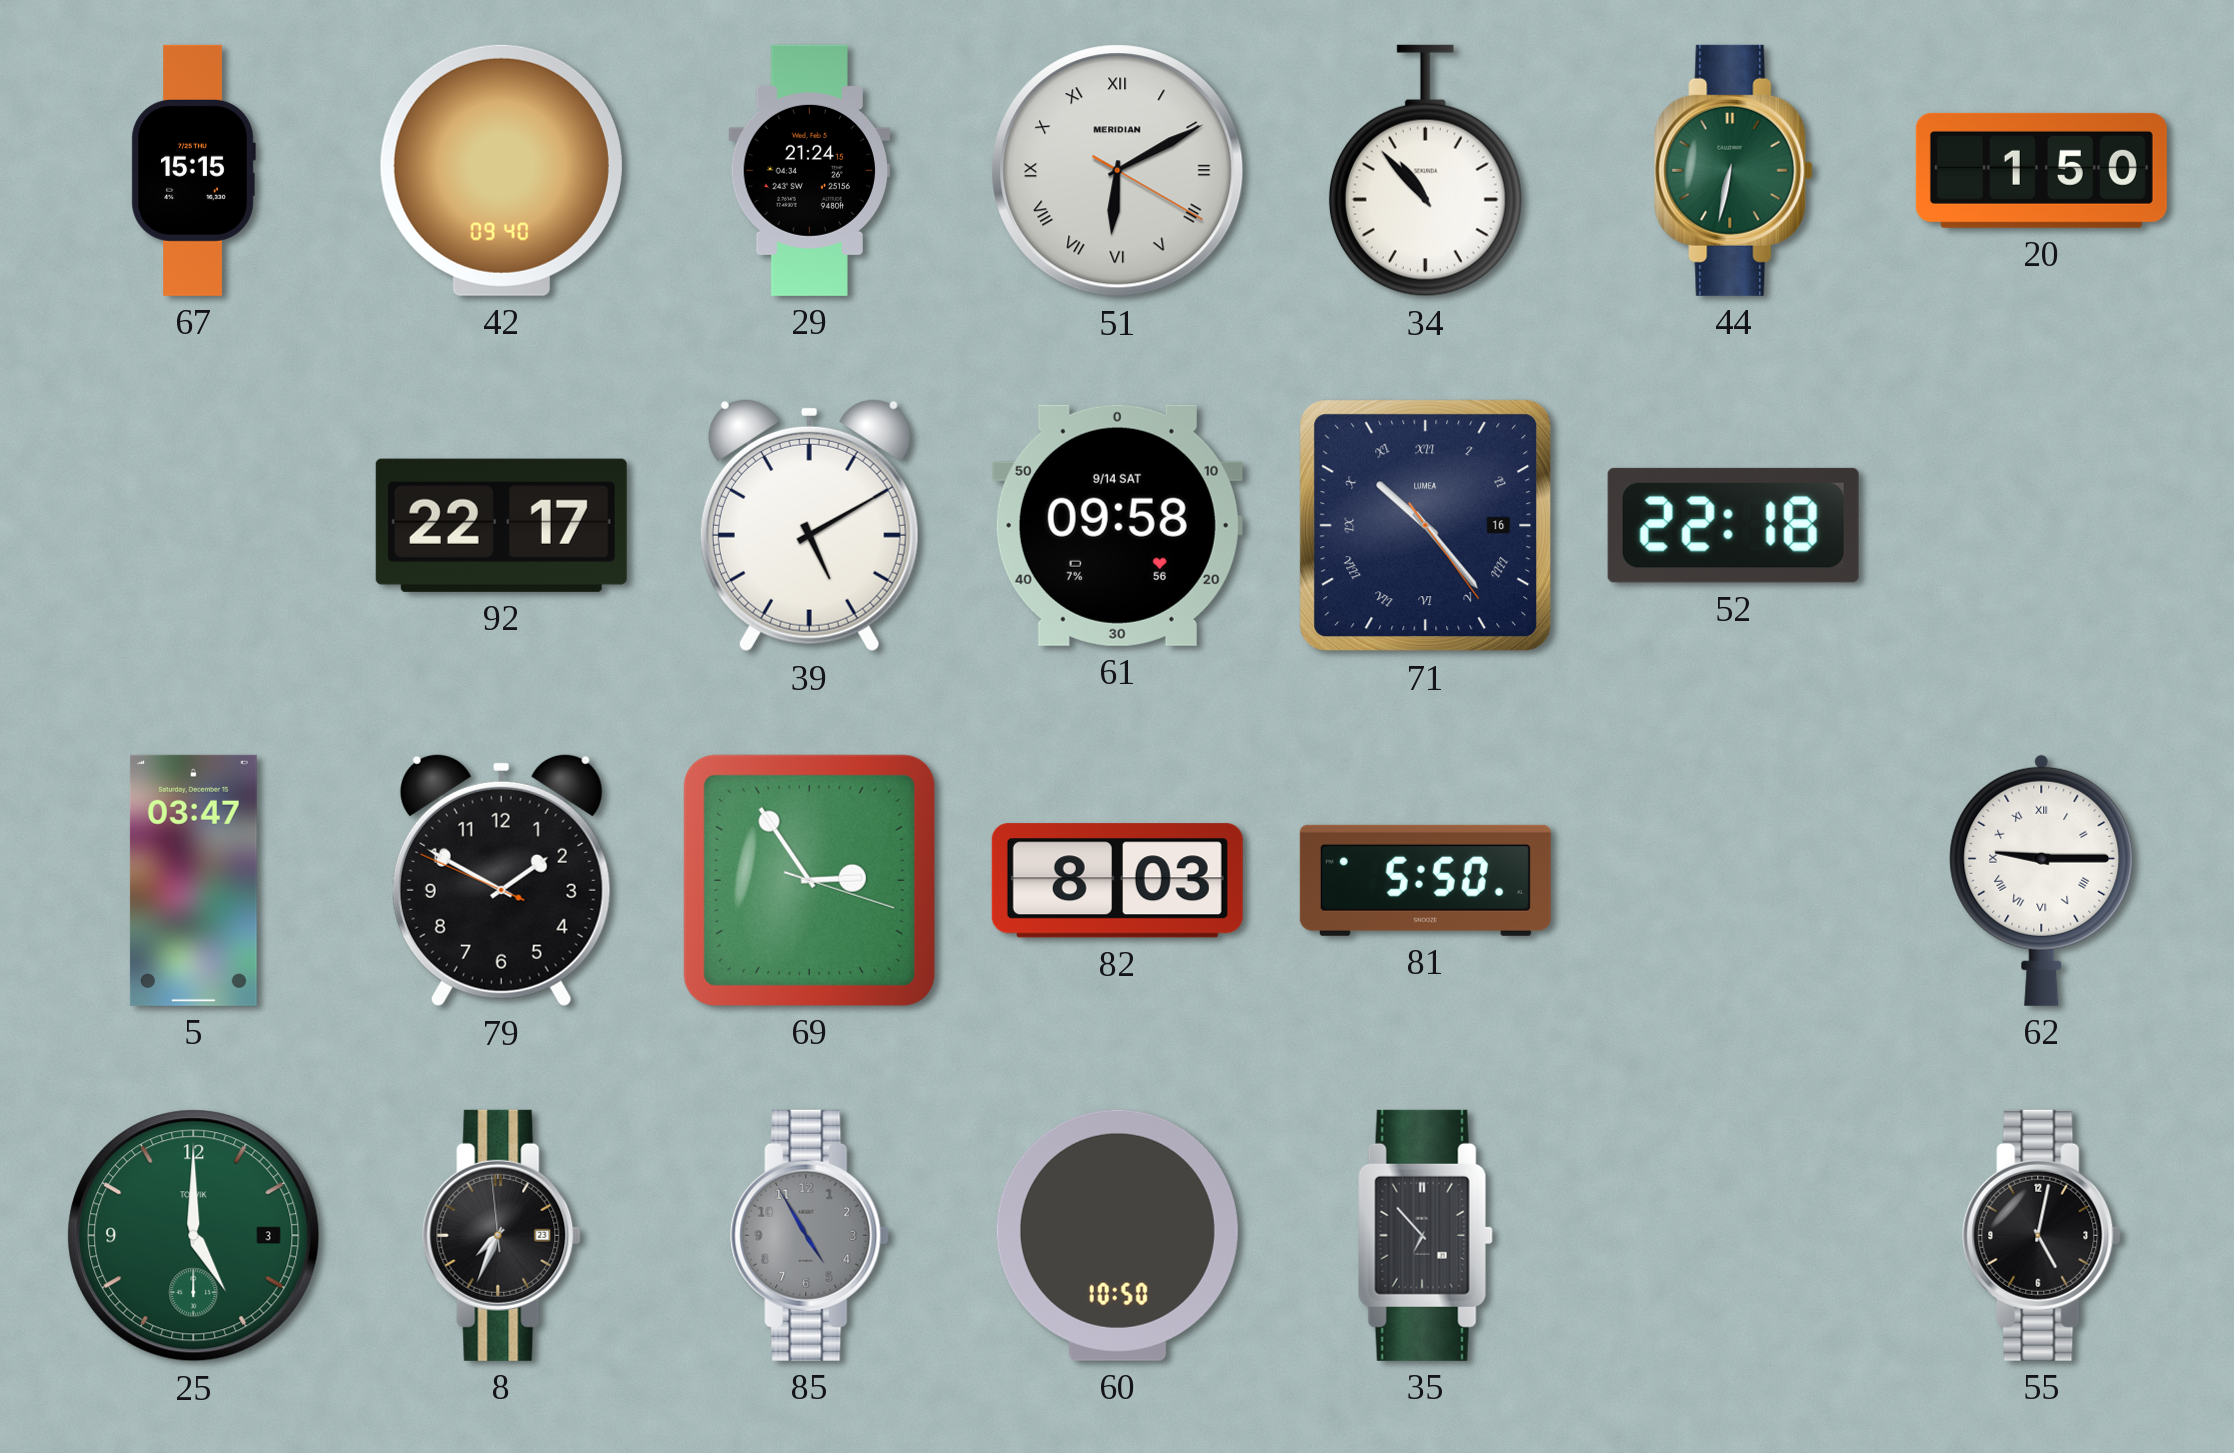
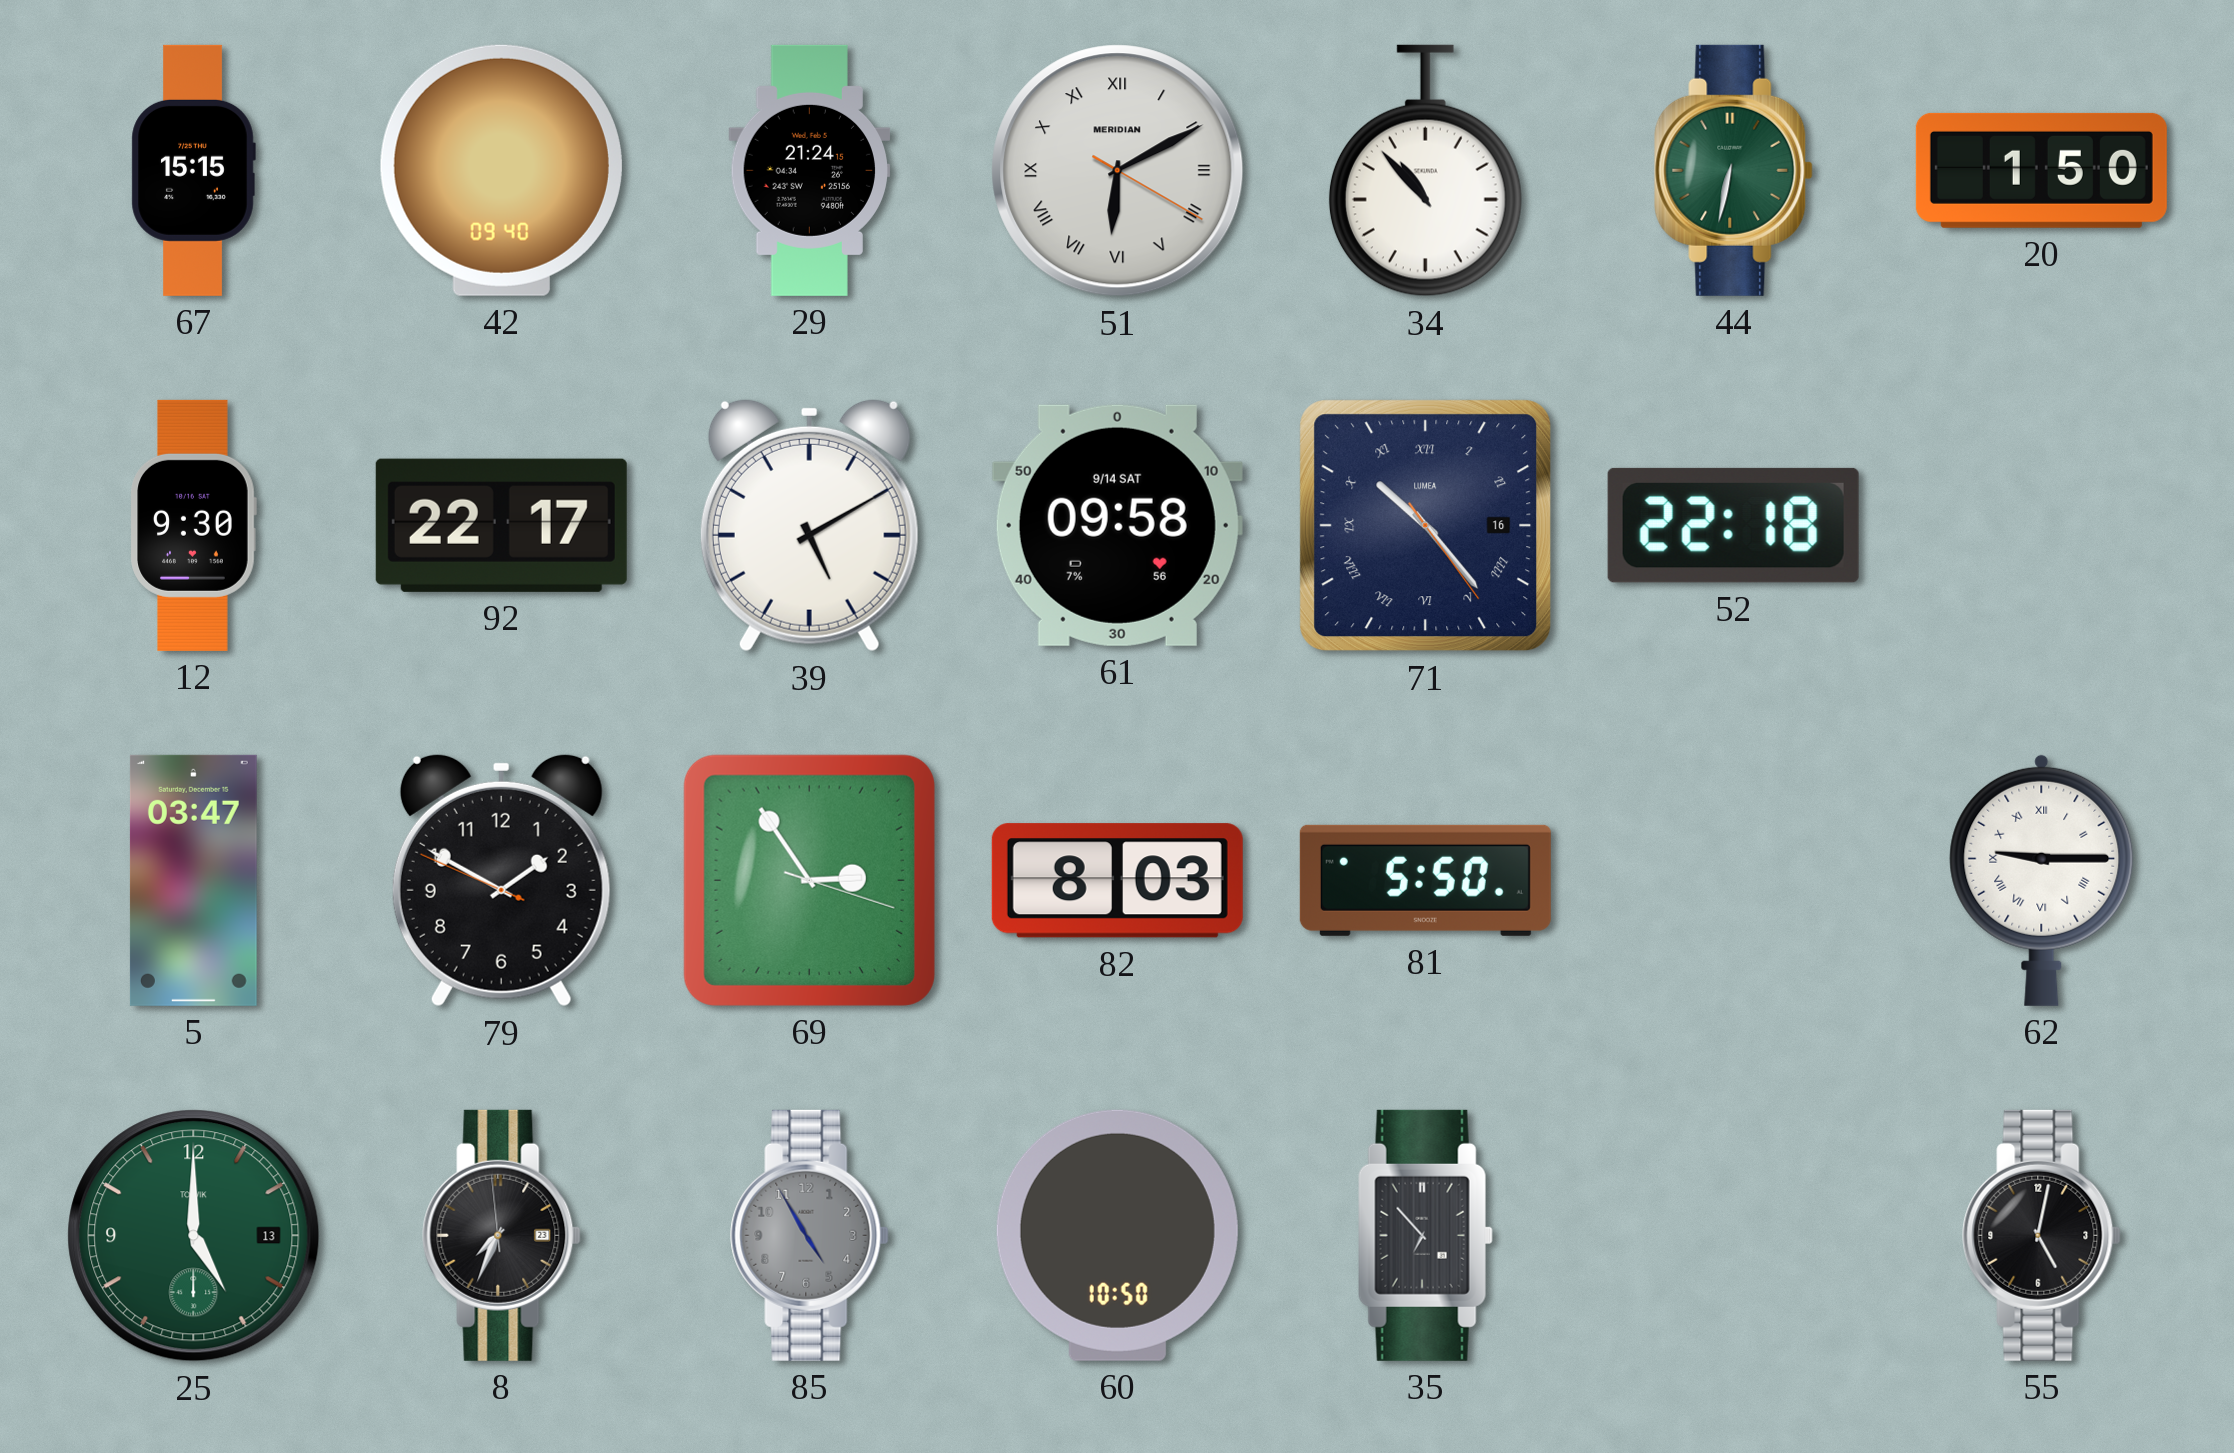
12: none -> 9:30
25 date: 3 -> 13
